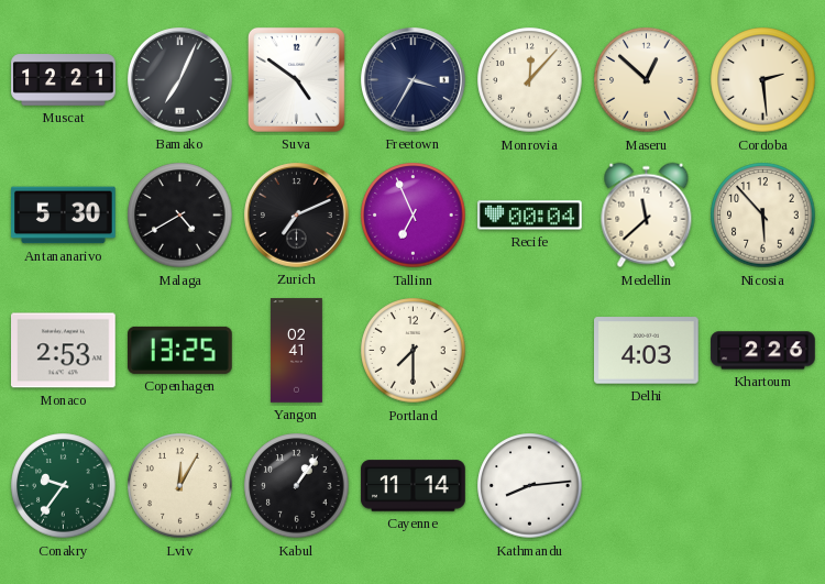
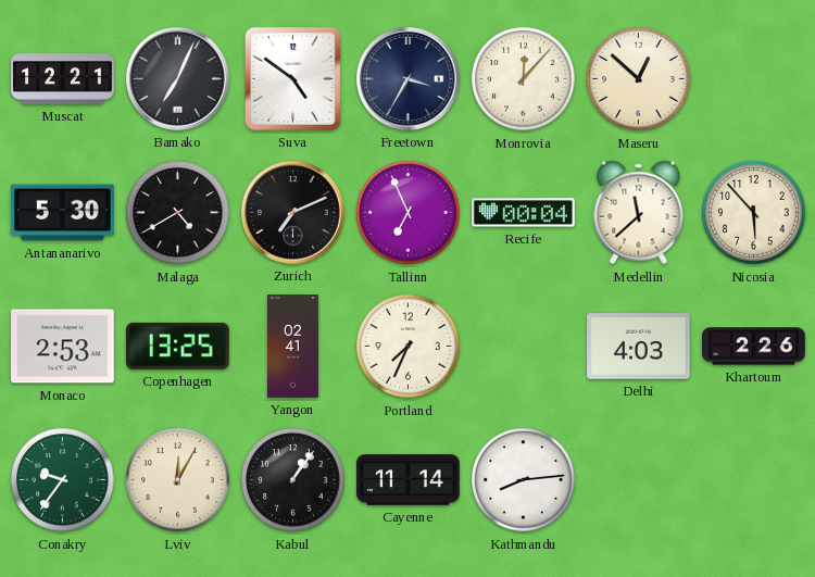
Cordoba: 2:29 -> none
Portland: 7:30 -> 7:34
